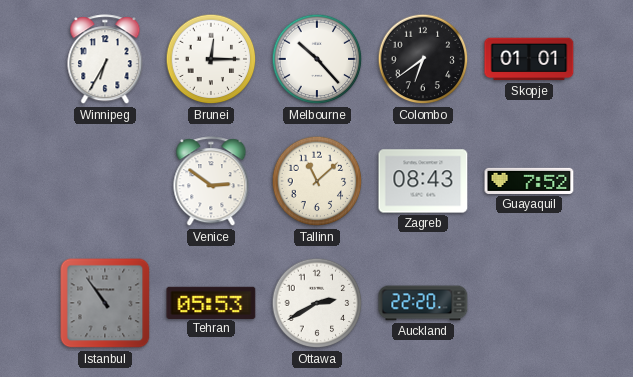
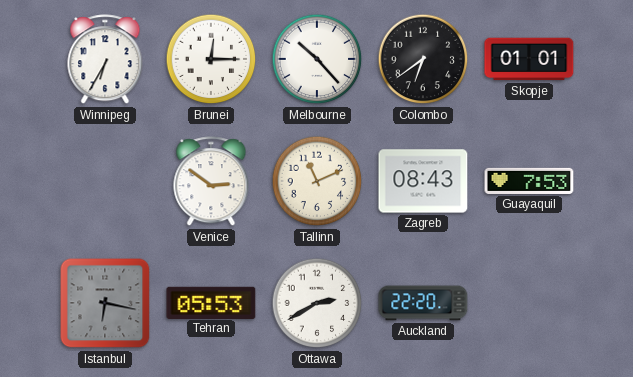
Tallinn: 11:08 -> 11:11
Guayaquil: 7:52 -> 7:53
Istanbul: 10:54 -> 6:17
